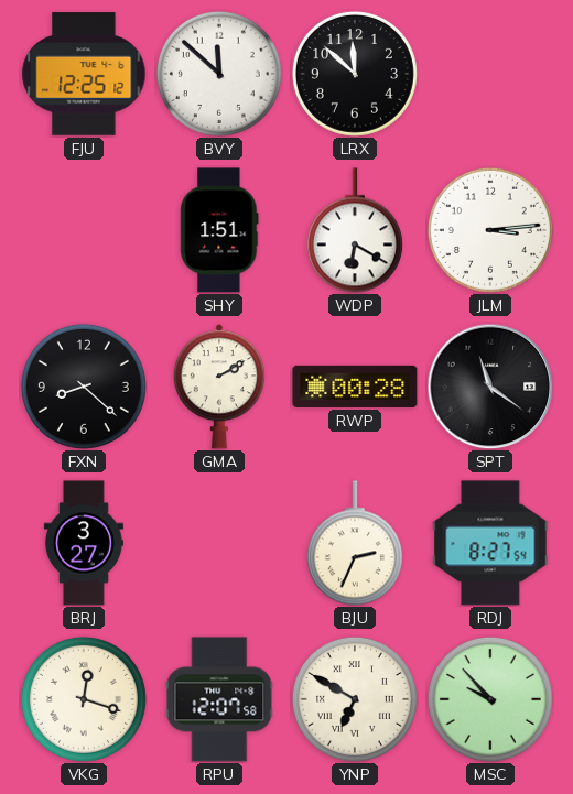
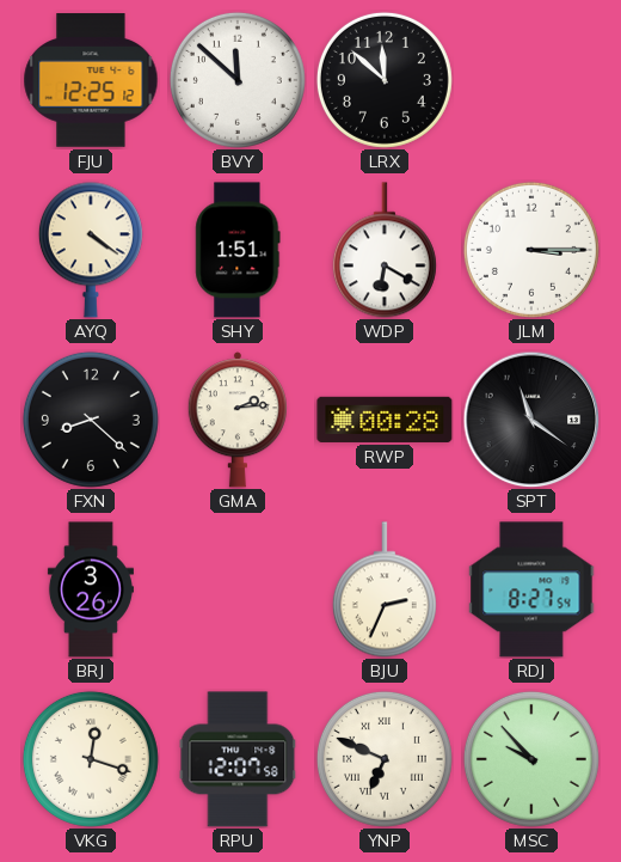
AYQ: none -> 4:21
JLM: 3:14 -> 3:15
GMA: 2:10 -> 2:14
BRJ: 3:27 -> 3:26
YNP: 6:50 -> 6:49
